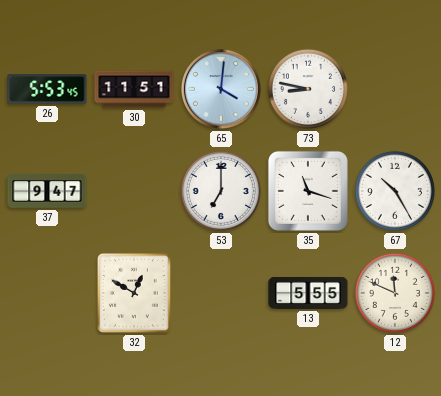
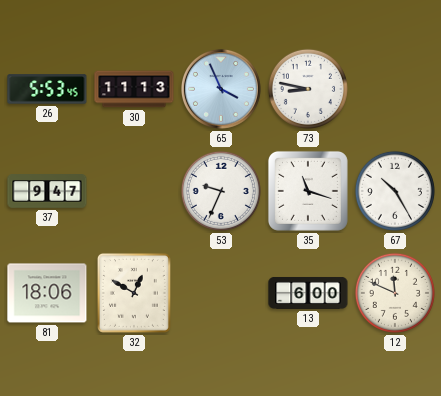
30: 11:51 -> 11:13
65: 4:01 -> 3:56
53: 7:00 -> 9:34
81: none -> 18:06
13: 5:55 -> 6:00
